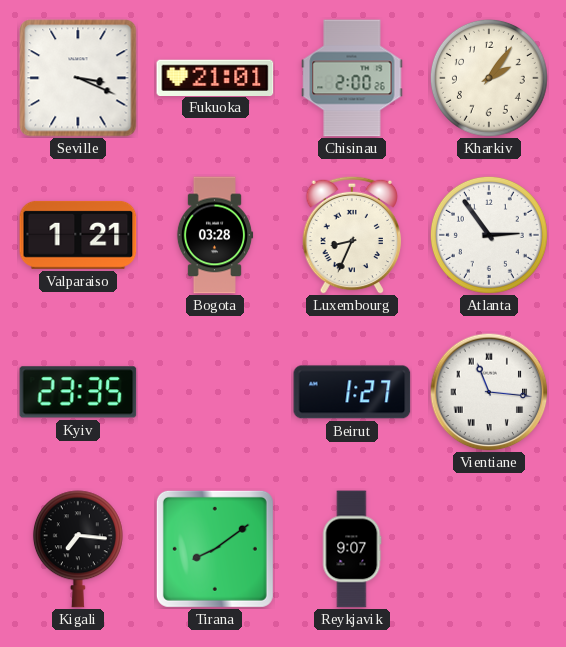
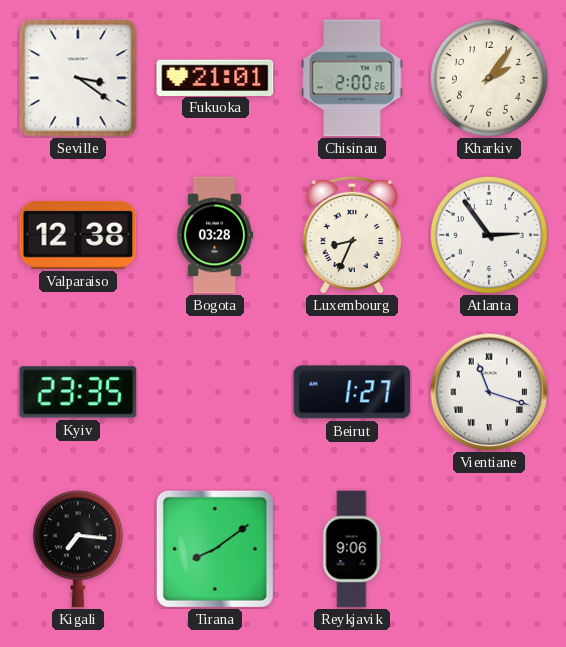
Seville: 3:19 -> 3:21
Valparaiso: 1:21 -> 12:38
Vientiane: 11:16 -> 11:18
Reykjavik: 9:07 -> 9:06
